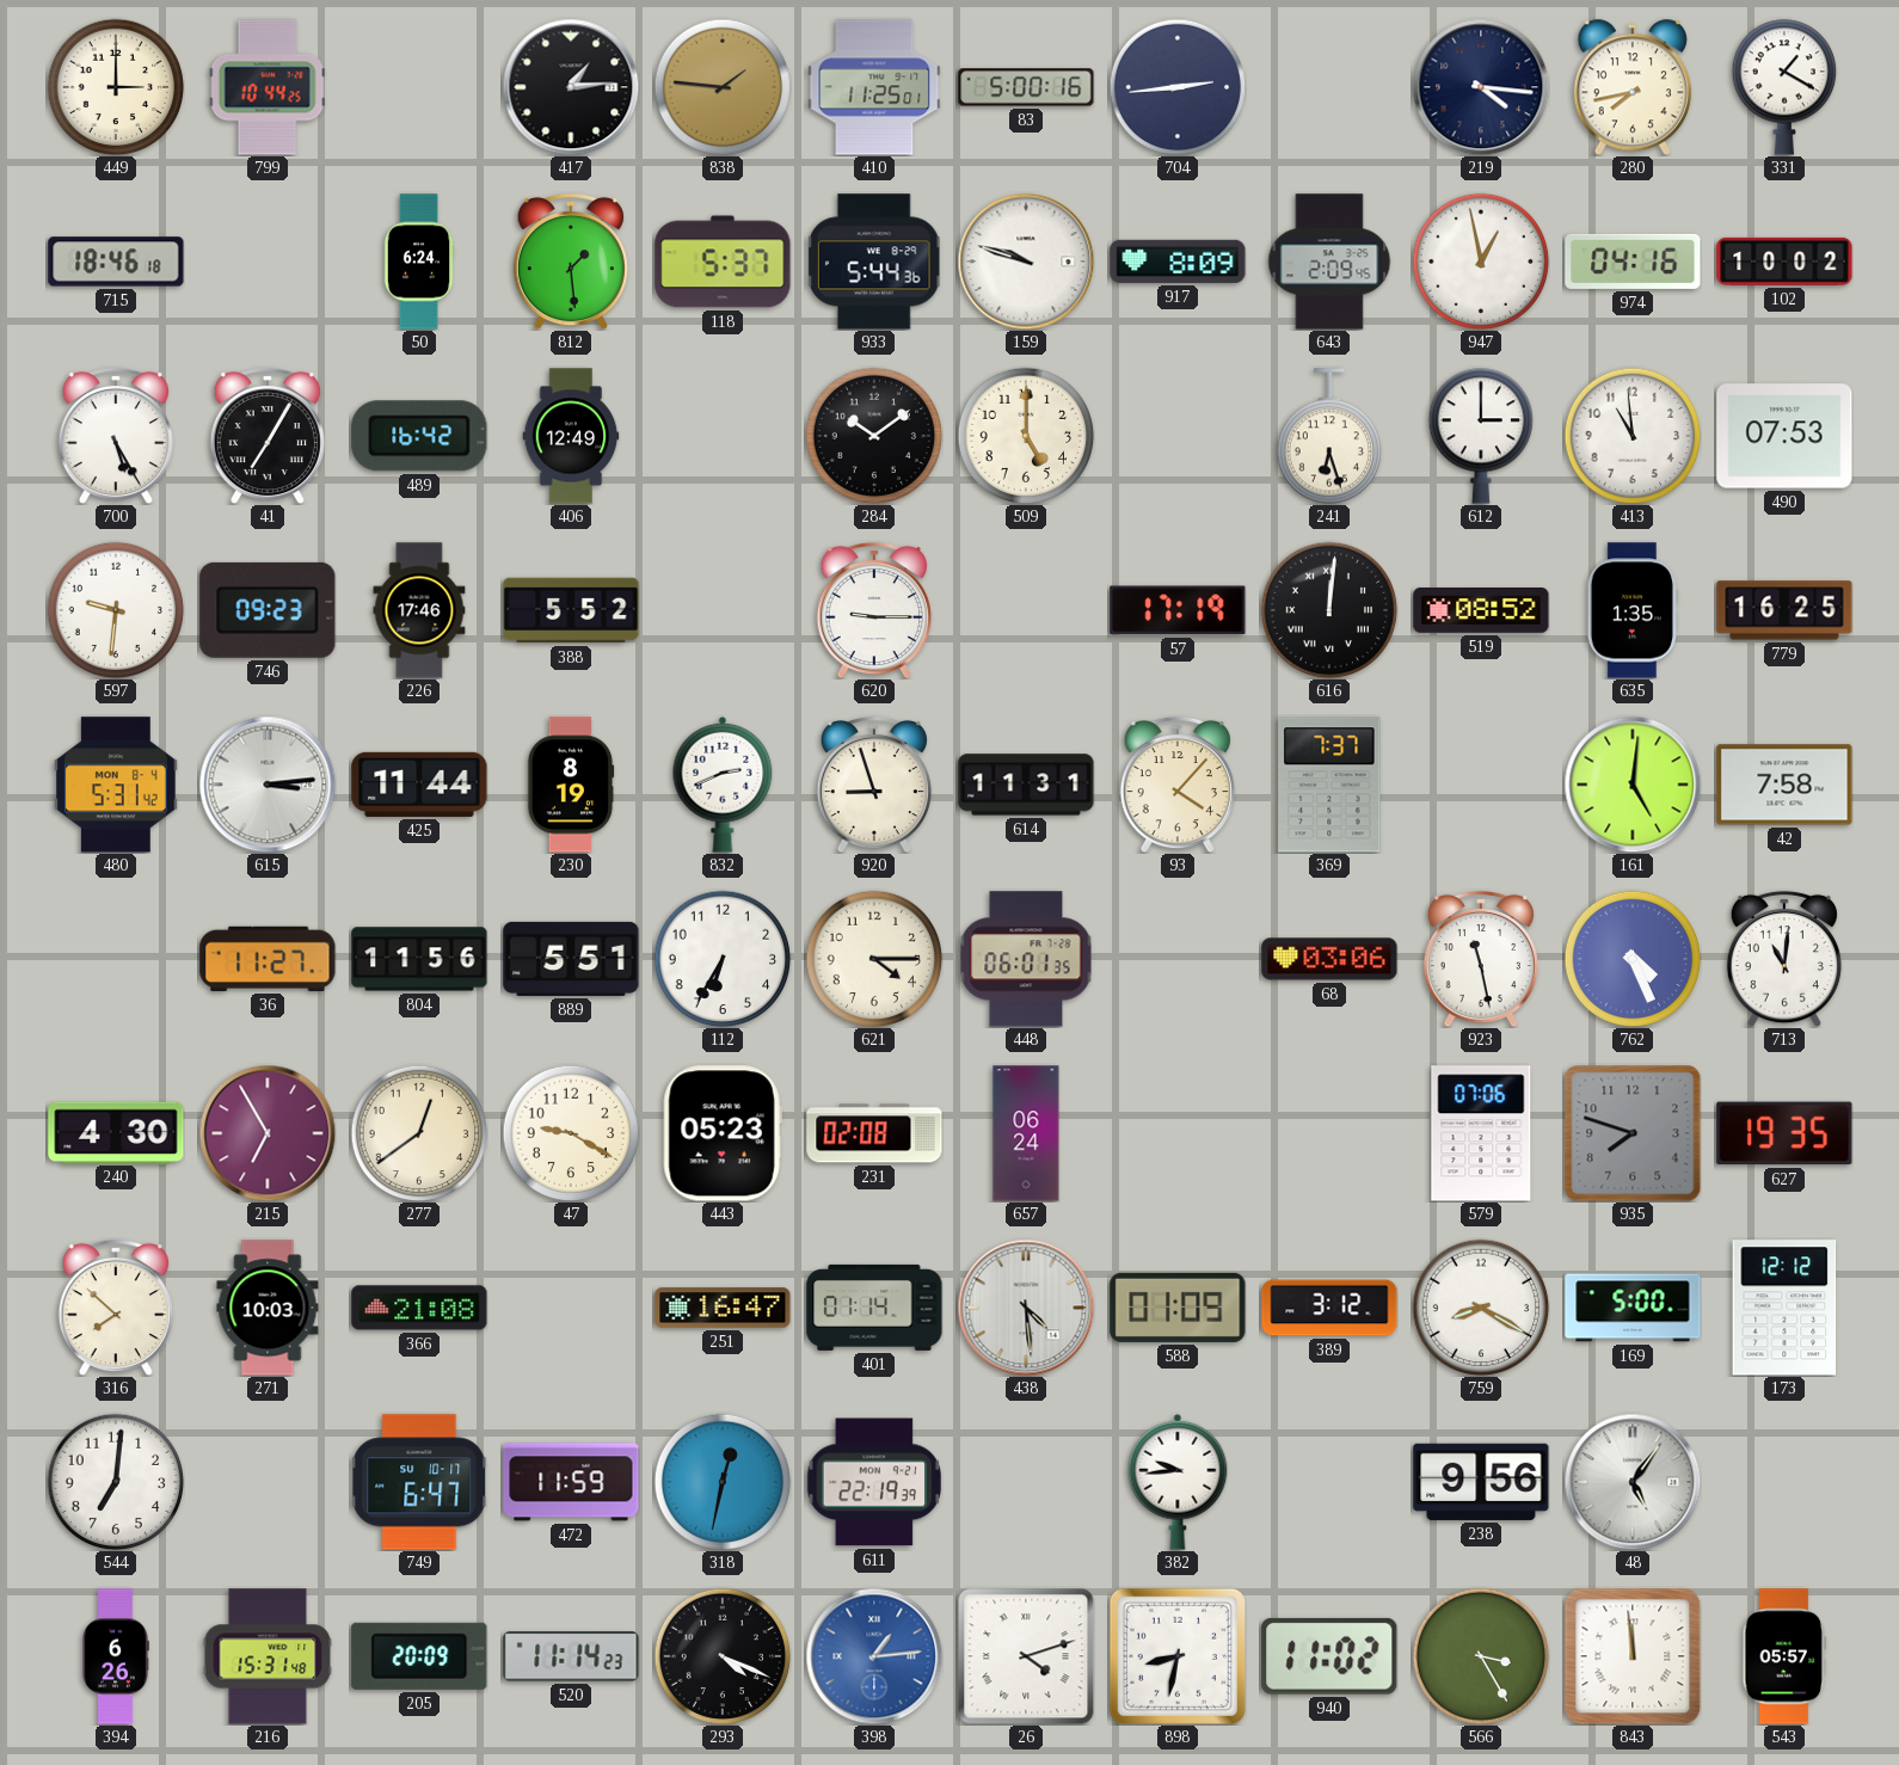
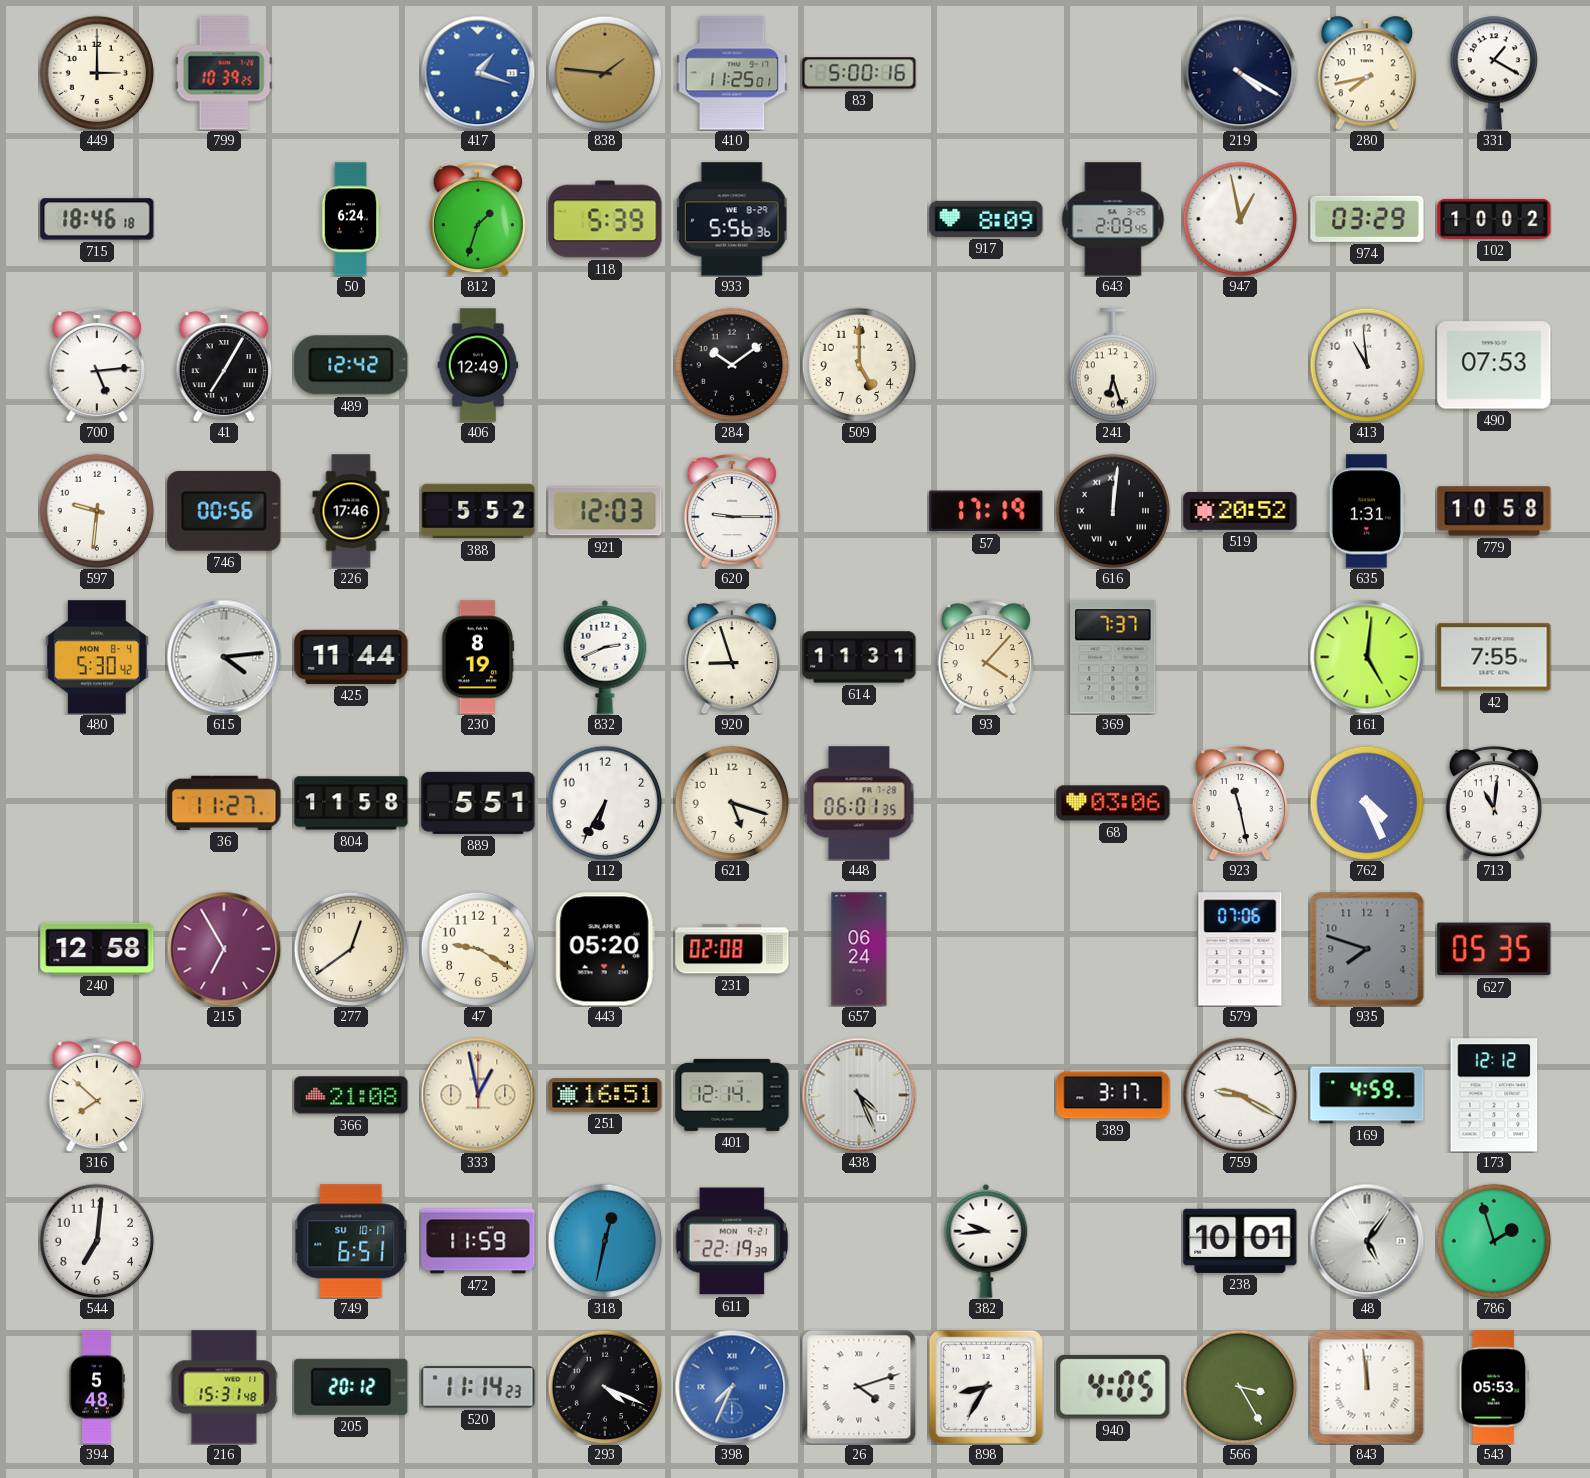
799: 10:44 -> 10:39
417: 1:14 -> 1:18
417 dial: black -> blue
704: 2:44 -> none
219: 4:16 -> 4:20
812: 1:29 -> 1:33
118: 5:37 -> 5:39
933: 5:44 -> 5:56
159: 9:48 -> none
974: 04:16 -> 03:29
700: 5:25 -> 5:14
489: 16:42 -> 12:42
612: 3:00 -> none
746: 09:23 -> 00:56
921: none -> 12:03
519: 08:52 -> 20:52
635: 1:35 -> 1:31
779: 16:25 -> 10:58
480: 5:31 -> 5:30
615: 3:14 -> 4:14
42: 7:58 -> 7:55
804: 11:56 -> 11:58
621: 4:15 -> 5:18
240: 4:30 -> 12:58
443: 05:23 -> 05:20
627: 19:35 -> 05:35
271: 10:03 -> none
333: none -> 12:58
251: 16:47 -> 16:51
401: 01:14 -> 12:14
438: 4:29 -> 4:26
588: 01:09 -> none
389: 3:12 -> 3:17
759: 8:20 -> 9:20
169: 5:00 -> 4:59
749: 6:47 -> 6:51
238: 9:56 -> 10:01
786: none -> 1:57
394: 6:26 -> 5:48
205: 20:09 -> 20:12
398: 1:14 -> 7:34
898: 8:32 -> 8:35
940: 11:02 -> 4:05
543: 05:57 -> 05:53
